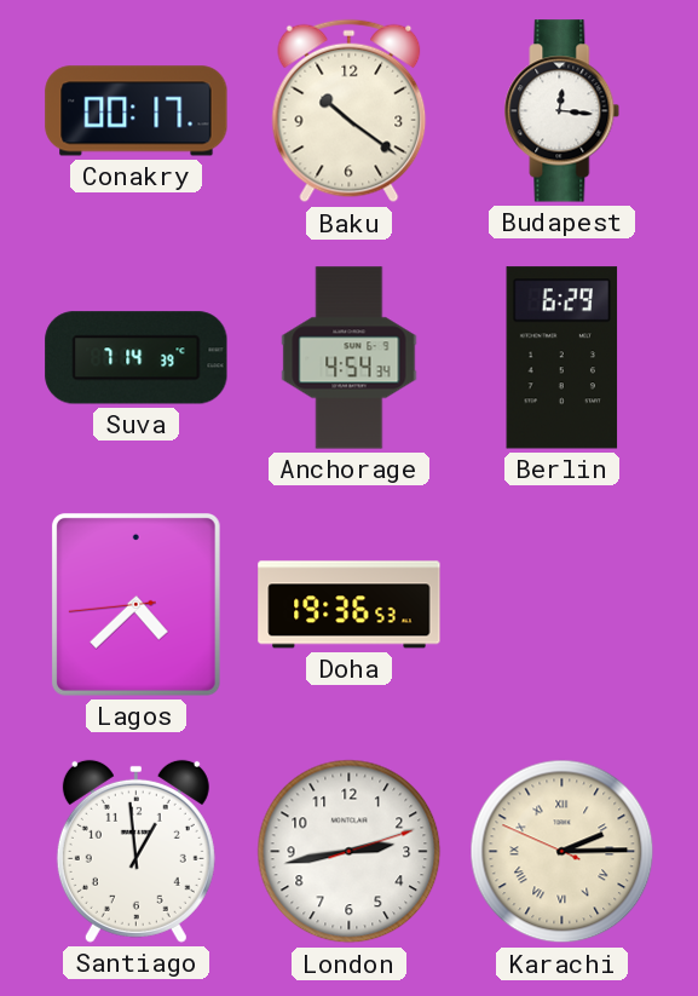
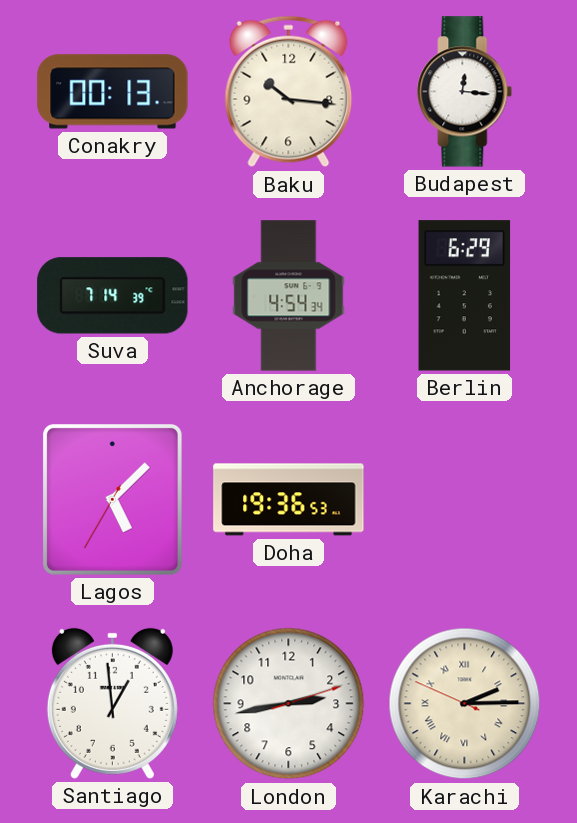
Conakry: 00:17 -> 00:13
Baku: 10:21 -> 10:16
Lagos: 4:37 -> 5:07
